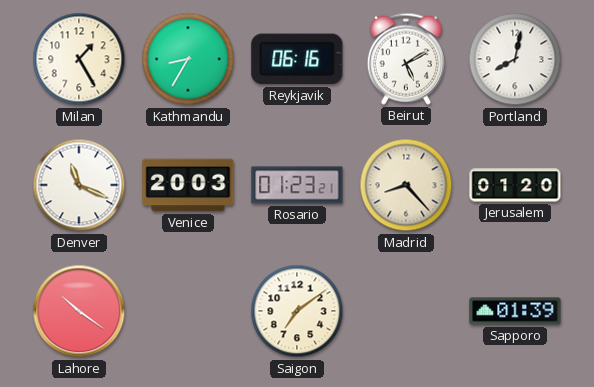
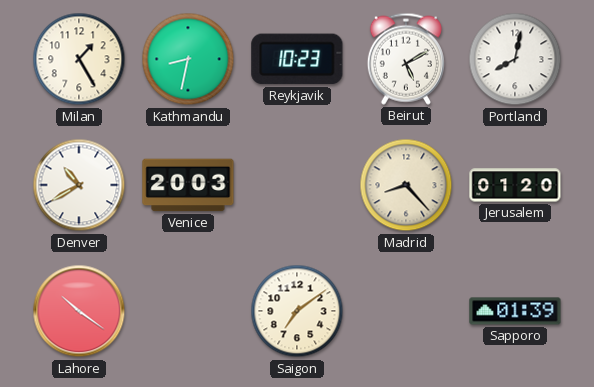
Kathmandu: 8:35 -> 8:32
Reykjavik: 06:16 -> 10:23
Denver: 11:19 -> 10:40
Rosario: 01:23 -> none
